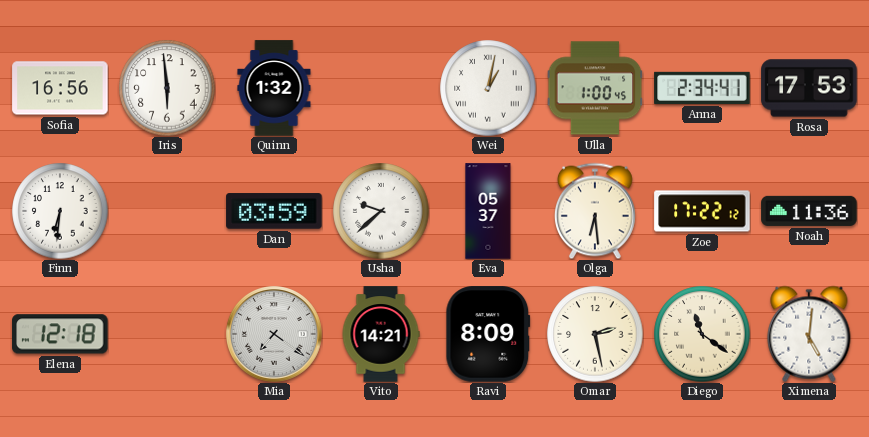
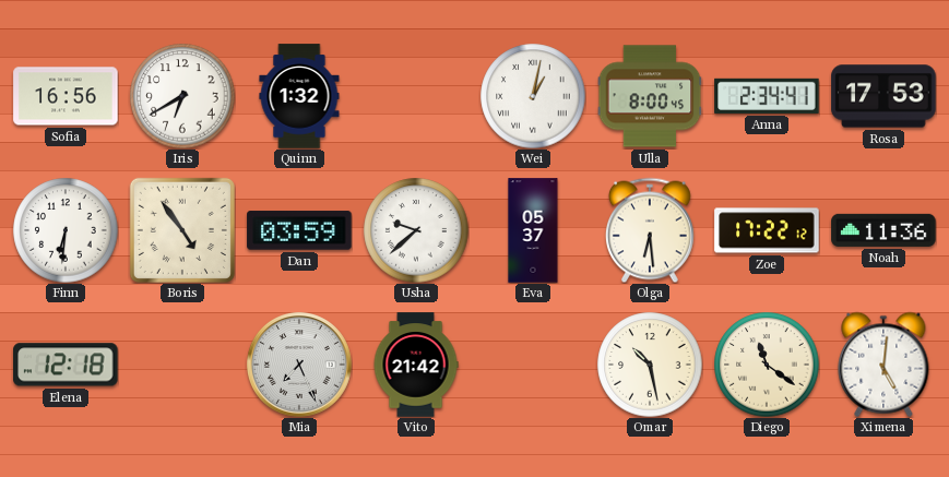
Iris: 5:59 -> 6:40
Ulla: 1:00 -> 8:00
Boris: none -> 4:54
Mia: 7:21 -> 7:26
Vito: 14:21 -> 21:42
Ravi: 8:09 -> none
Omar: 2:28 -> 10:28
